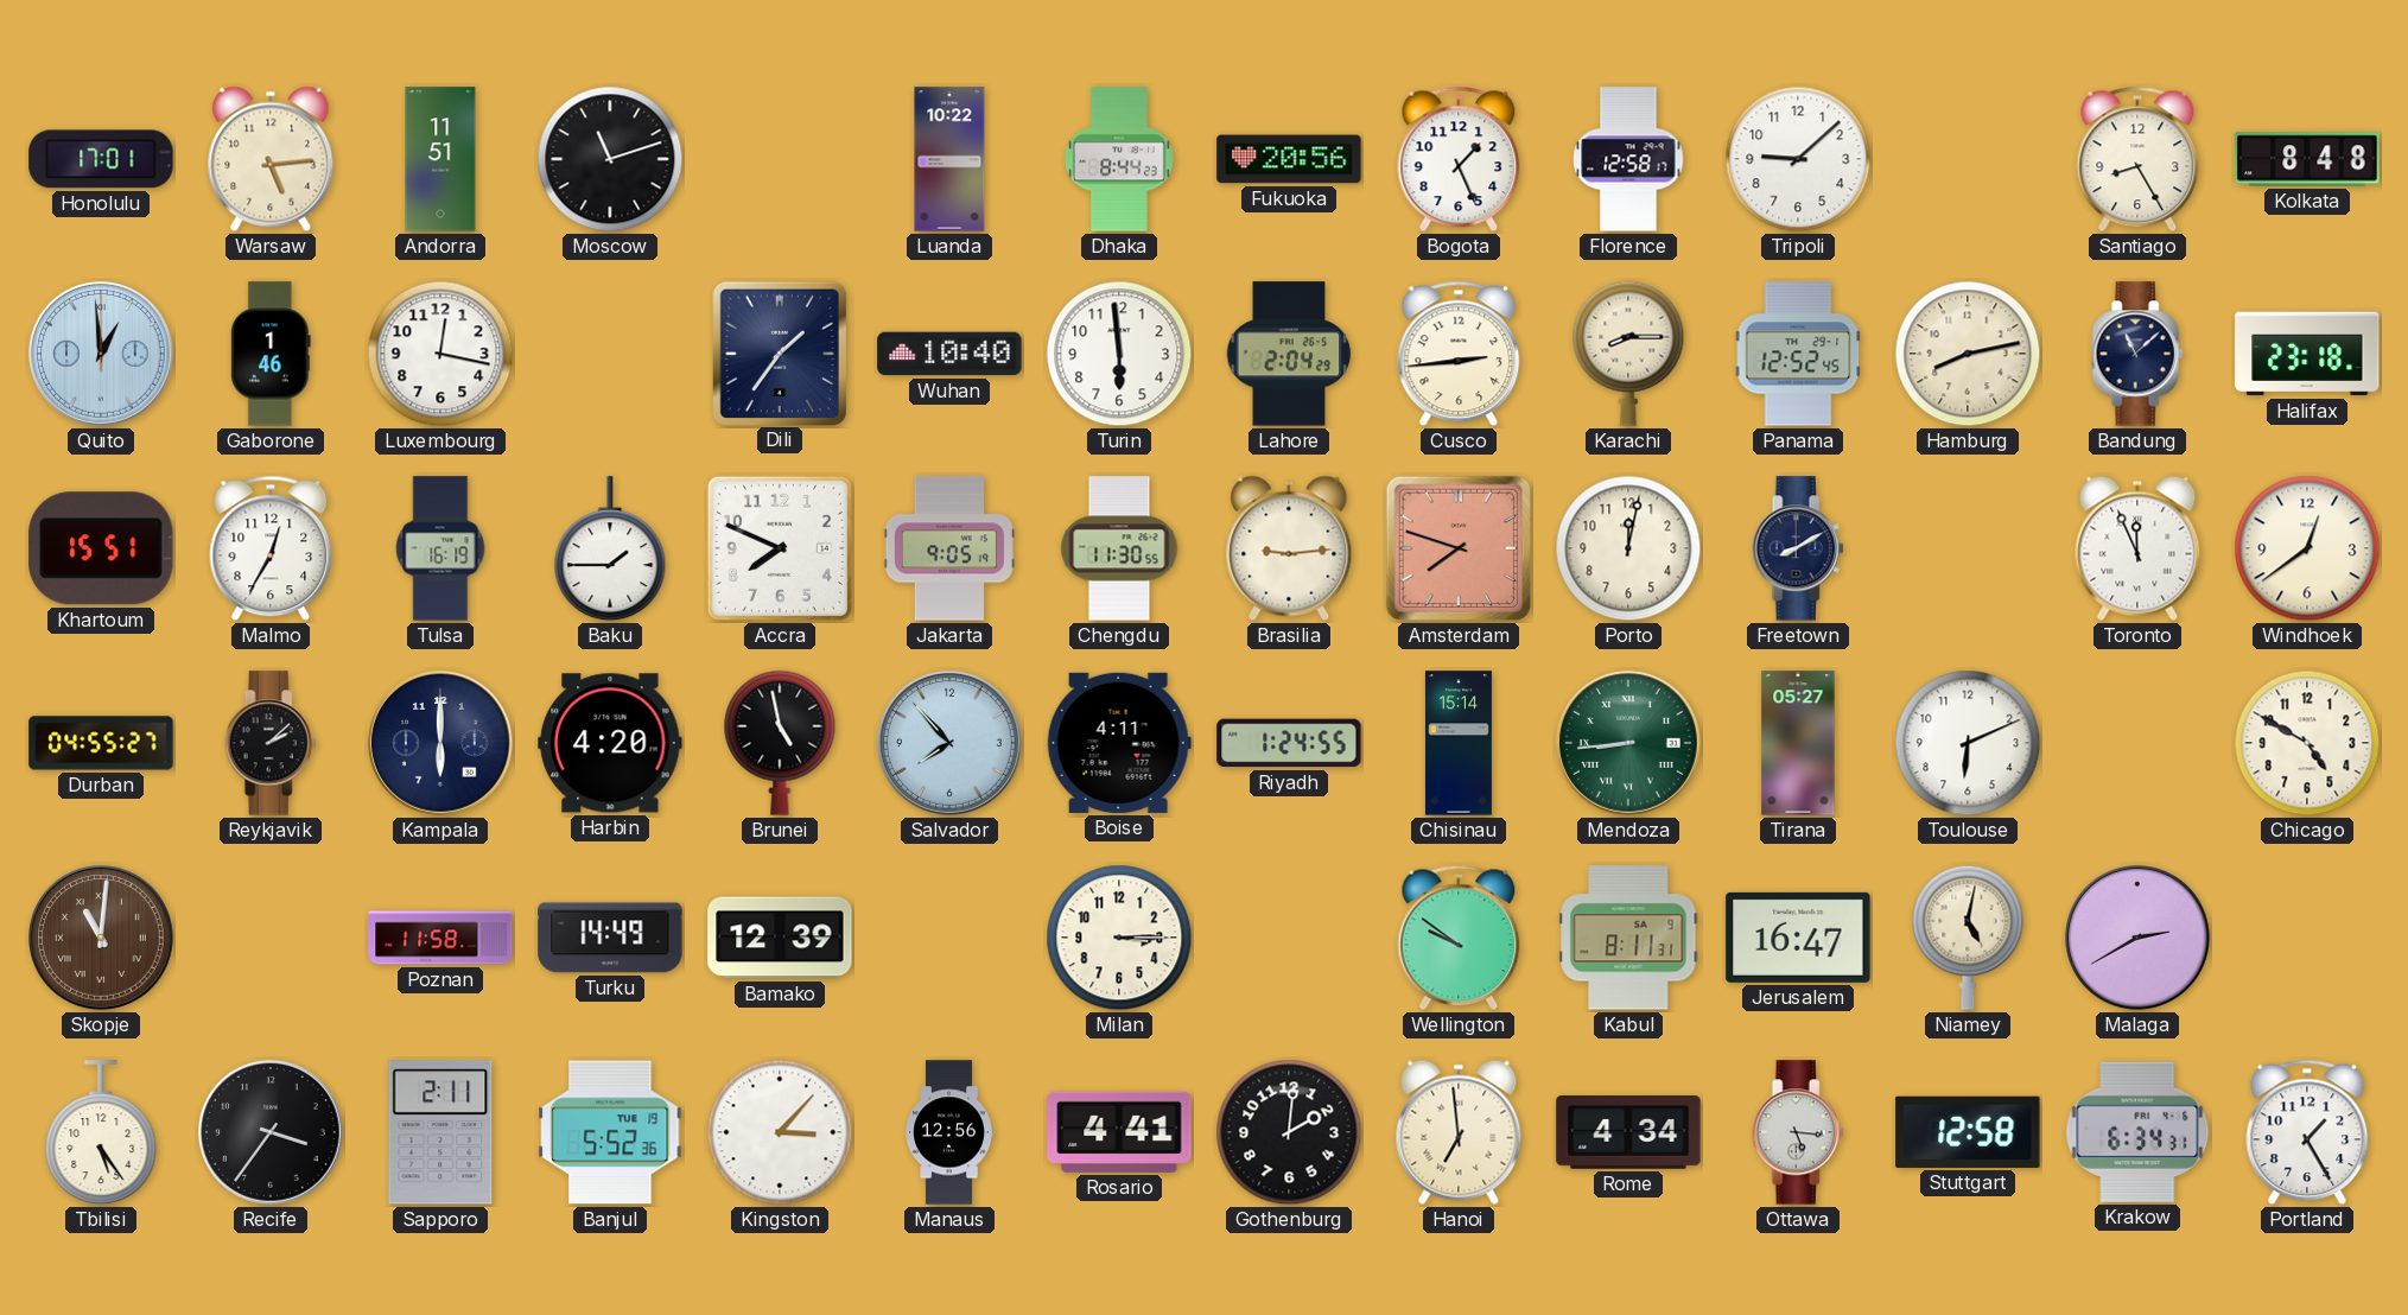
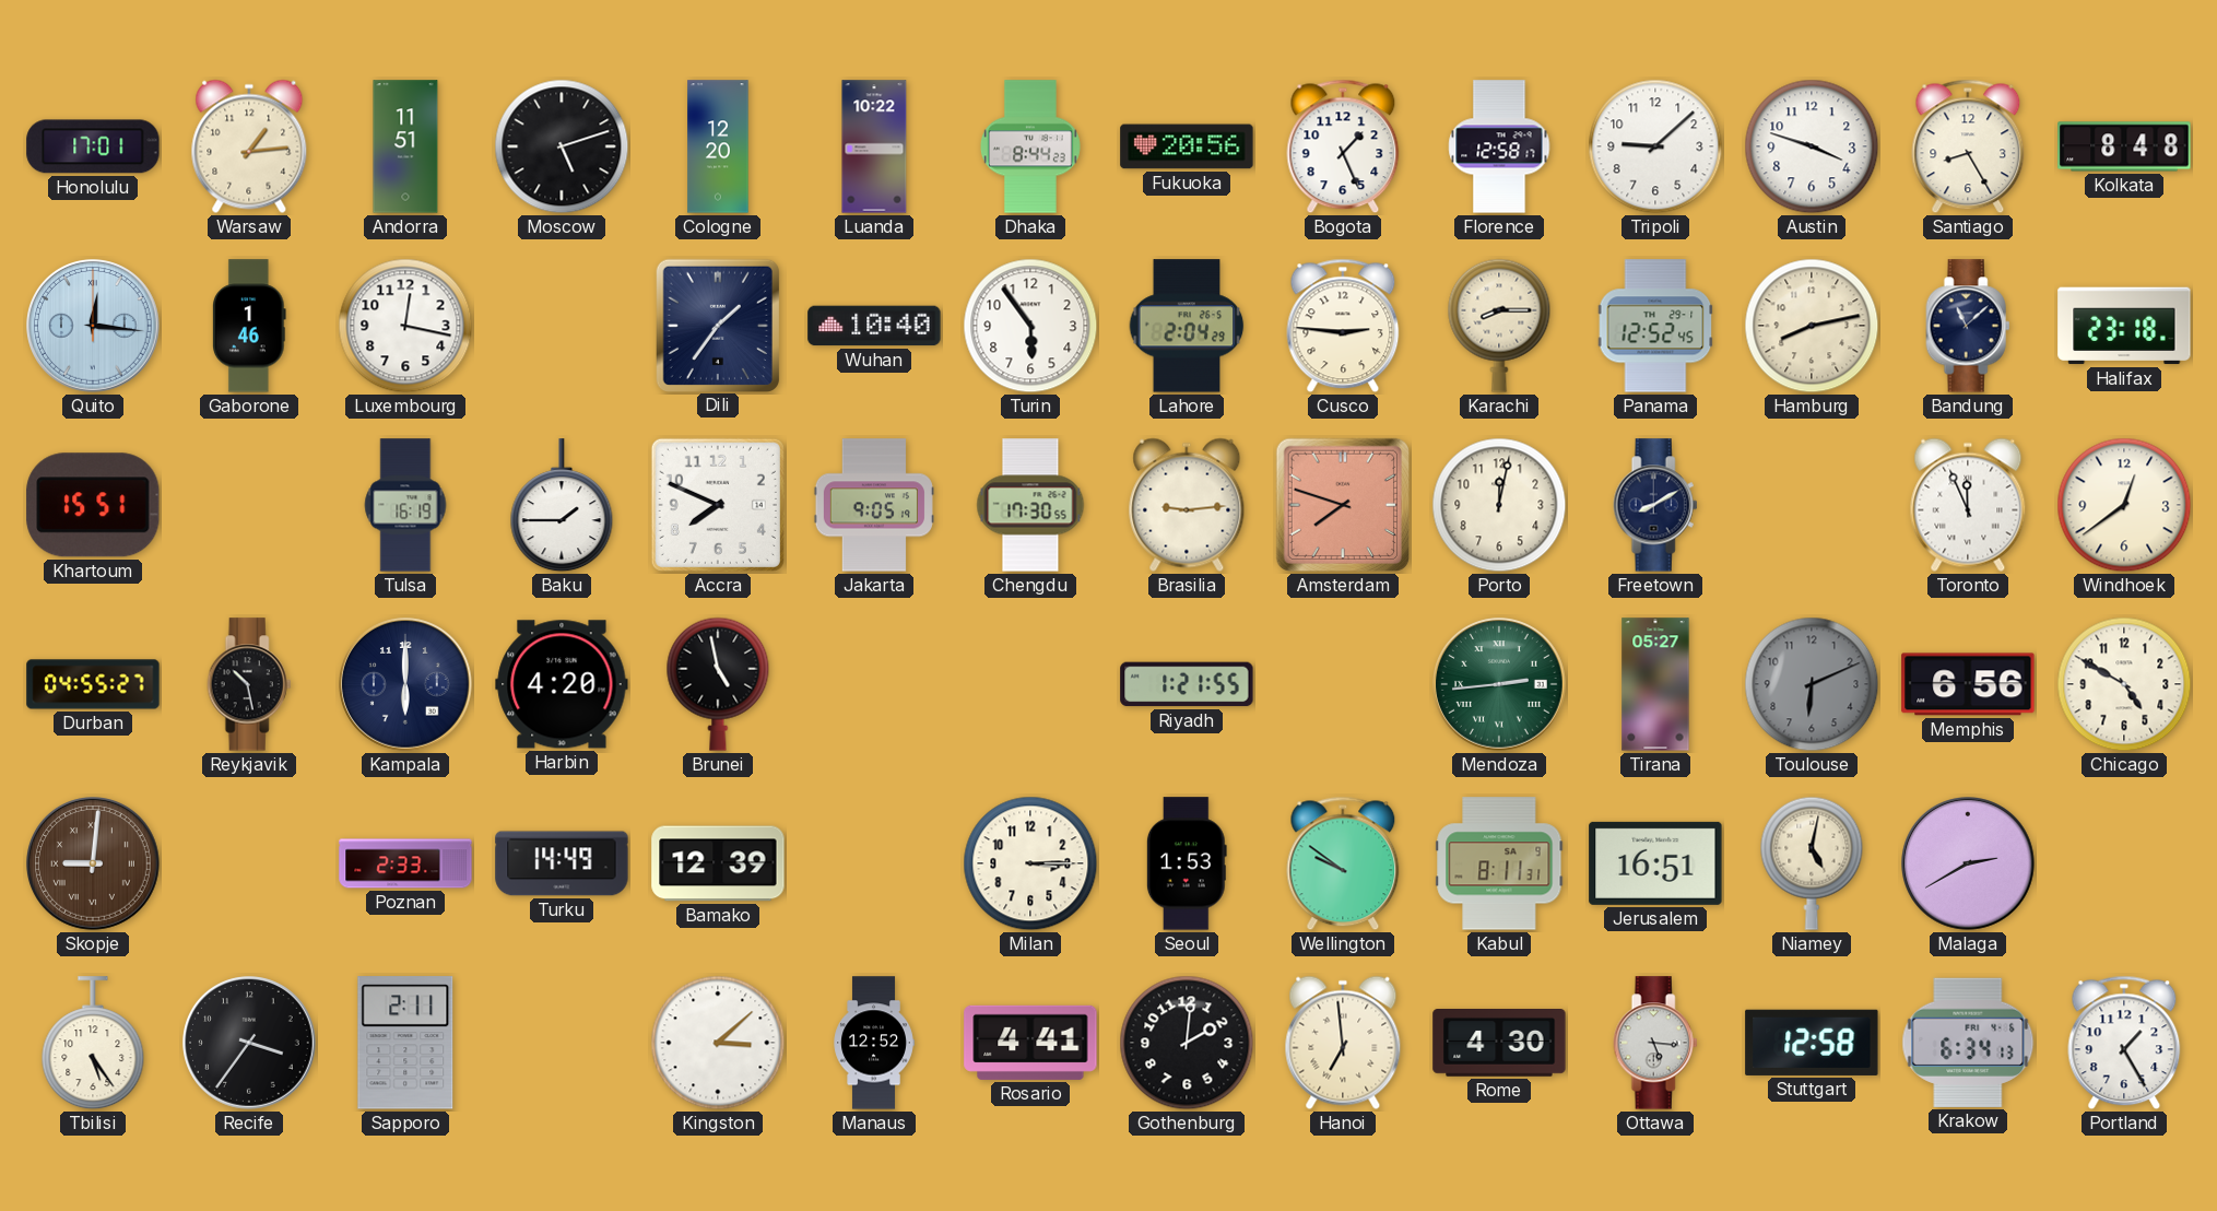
Warsaw: 5:14 -> 1:14
Moscow: 11:12 -> 5:12
Cologne: none -> 12:20
Austin: none -> 3:48
Quito: 12:59 -> 12:16
Turin: 5:59 -> 5:54
Cusco: 2:44 -> 2:46
Malmo: 12:35 -> none
Chengdu: 11:30 -> 17:30
Reykjavik: 2:08 -> 10:28
Salvador: 7:53 -> none
Boise: 4:11 -> none
Riyadh: 1:24 -> 1:21
Chisinau: 15:14 -> none
Mendoza: 8:44 -> 2:44
Toulouse dial: white -> grey
Memphis: none -> 6:56
Skopje: 11:01 -> 9:01
Poznan: 11:58 -> 2:33
Seoul: none -> 1:53
Jerusalem: 16:47 -> 16:51
Banjul: 5:52 -> none
Kingston: 3:07 -> 3:08
Manaus: 12:56 -> 12:52
Rome: 4:34 -> 4:30
Krakow: 6:34:31 -> 6:34:13
